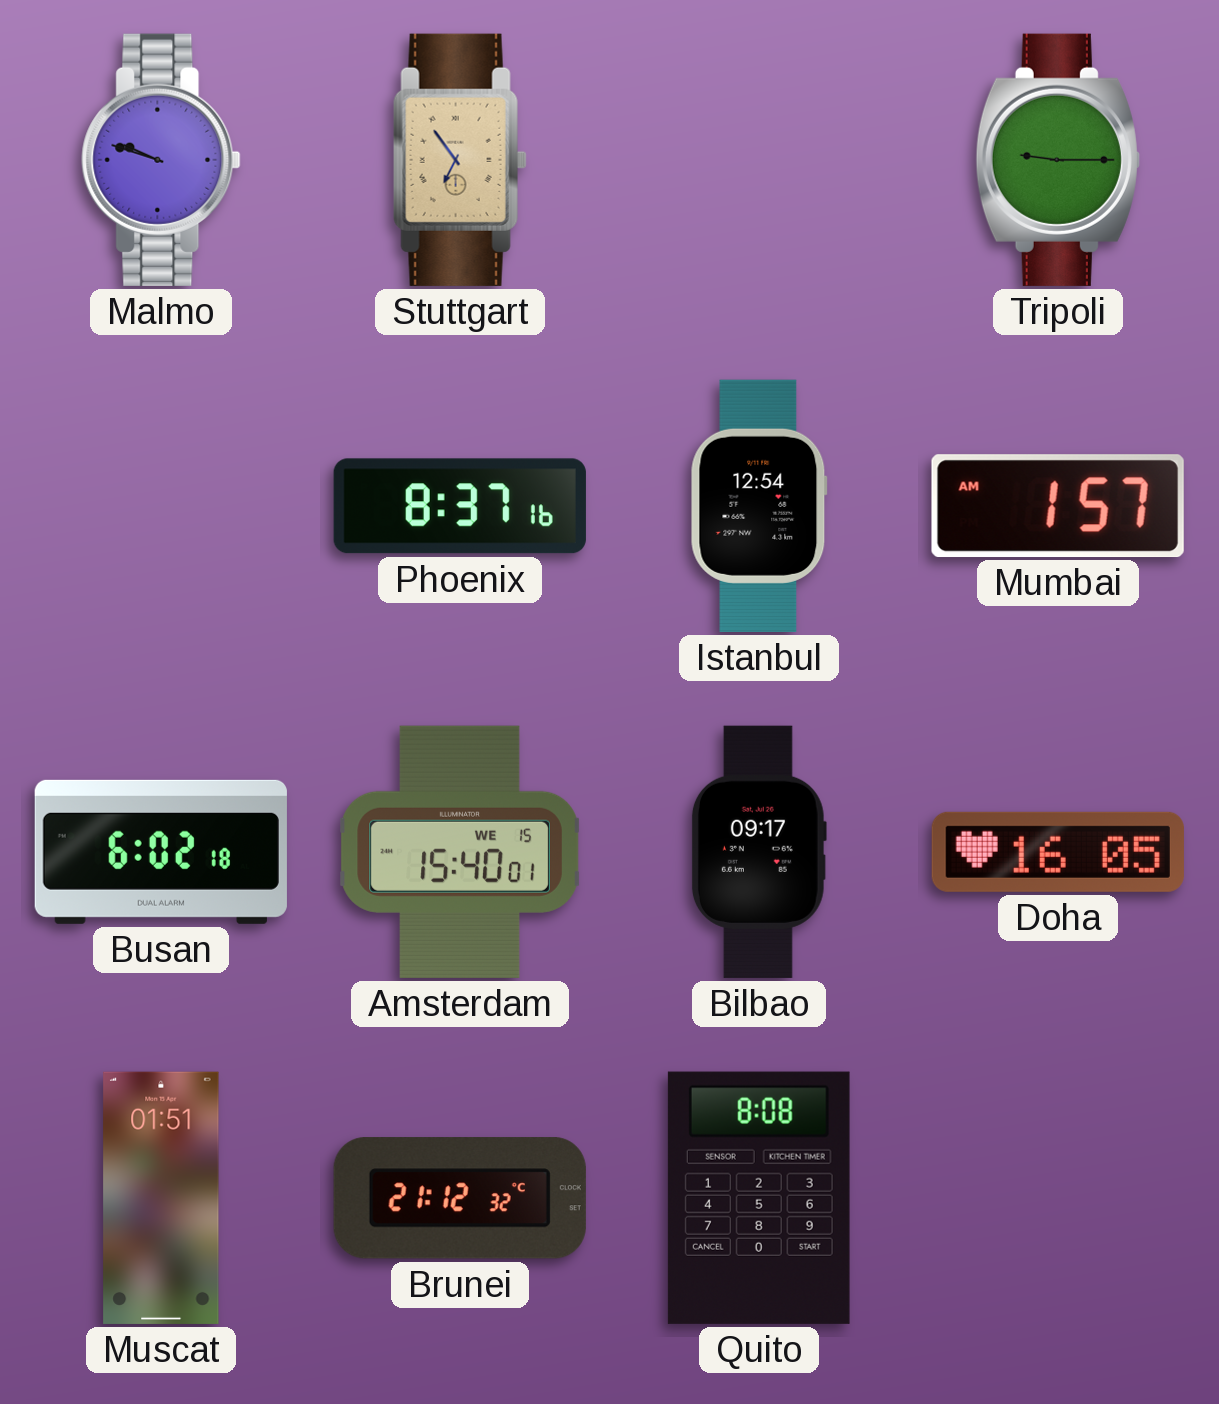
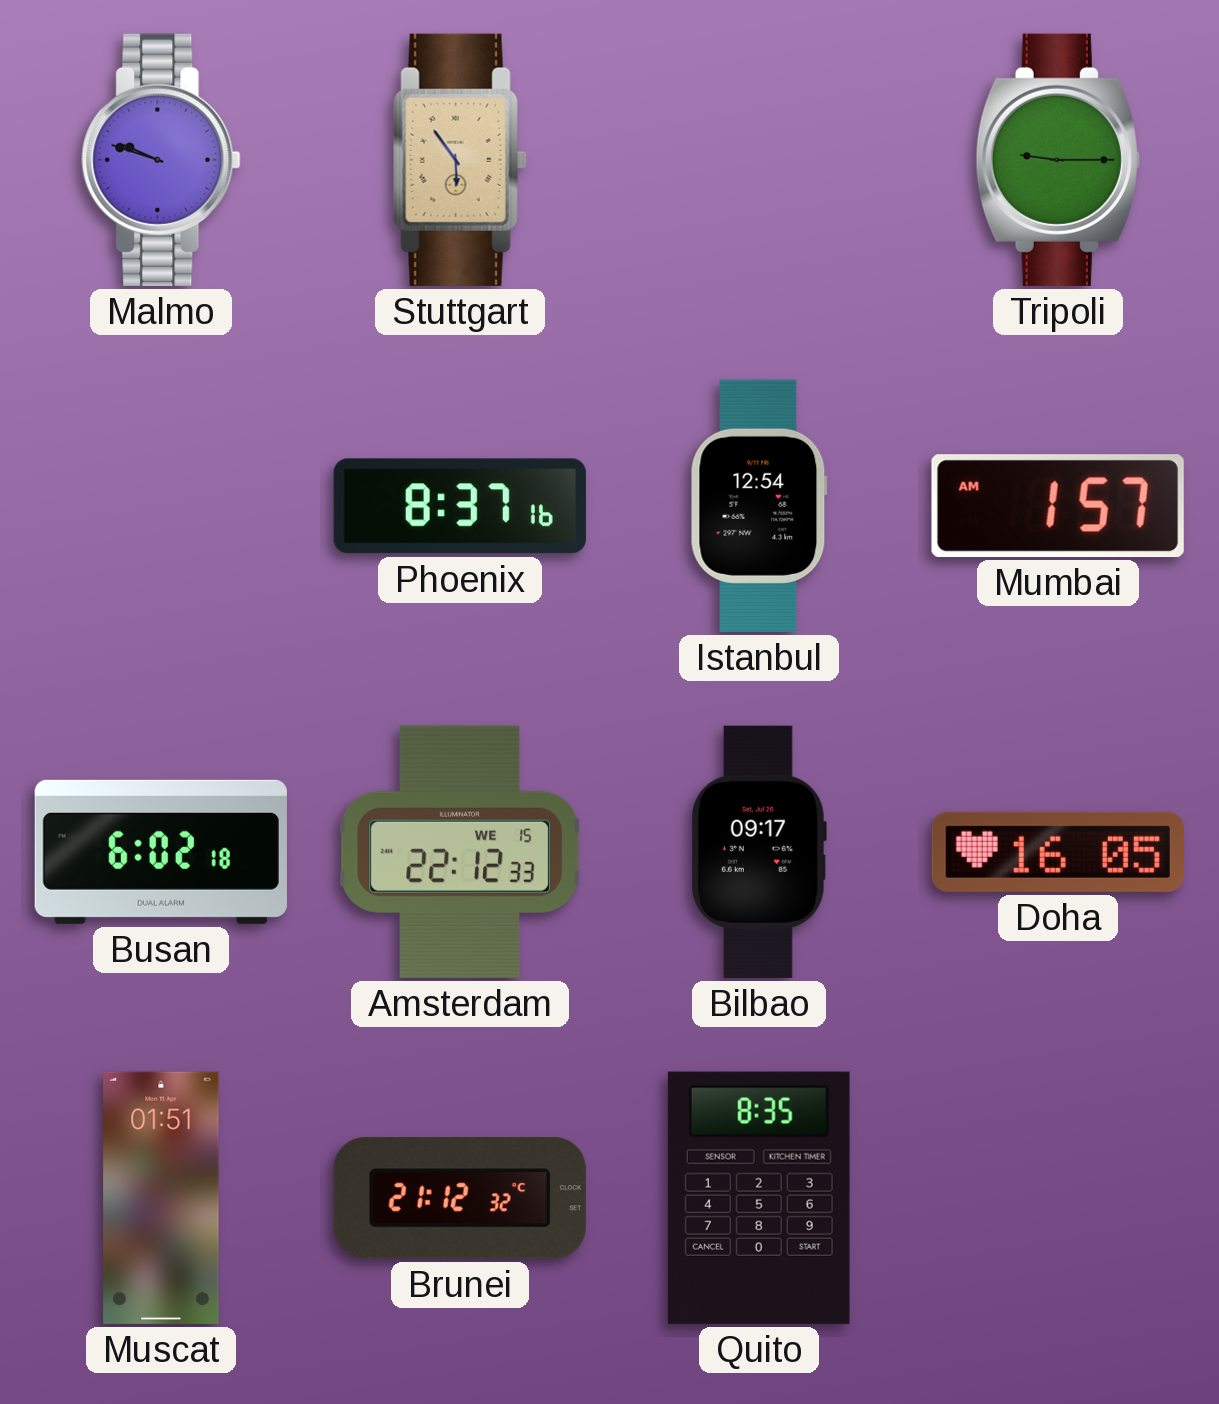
Stuttgart: 6:54 -> 5:54
Amsterdam: 15:40 -> 22:12
Quito: 8:08 -> 8:35
